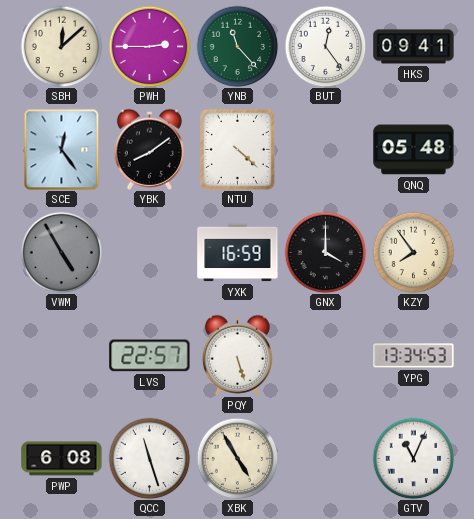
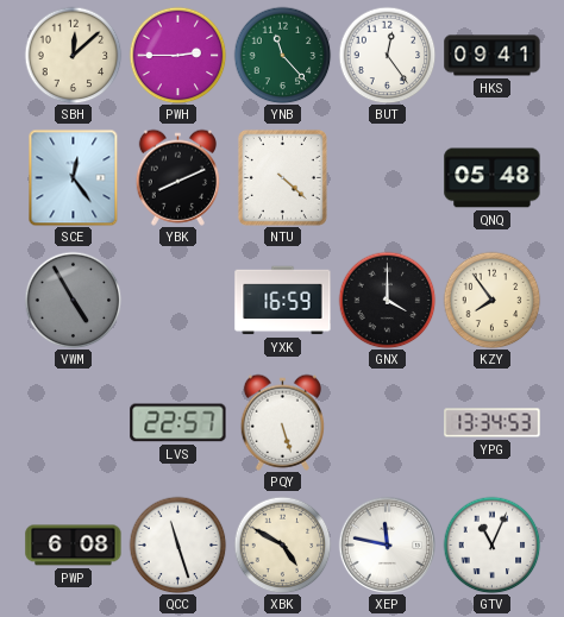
YBK: 8:09 -> 8:11
XBK: 4:55 -> 4:50
XEP: none -> 11:47
